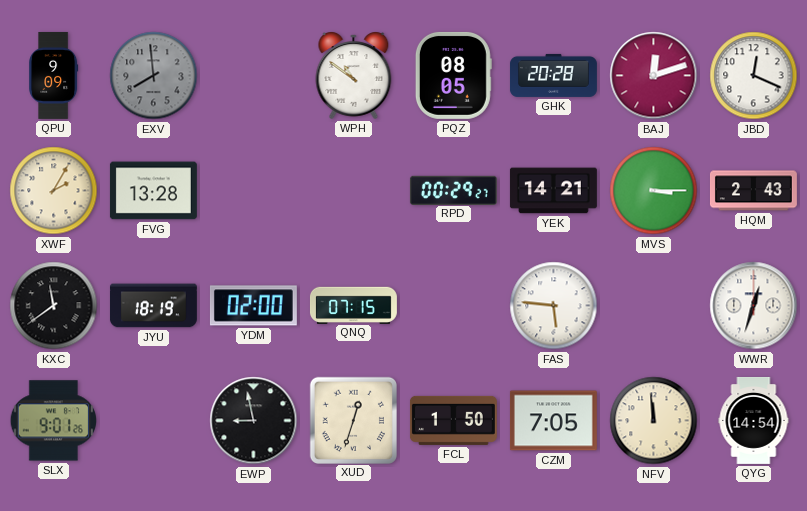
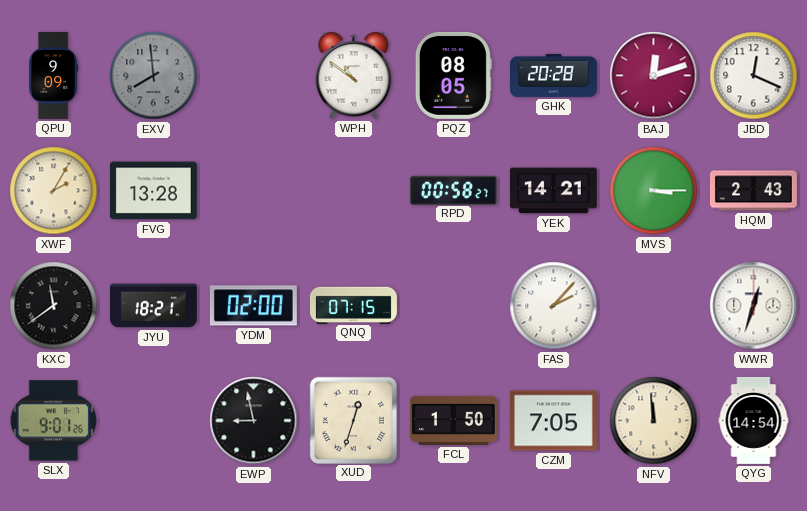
RPD: 00:29 -> 00:58
JYU: 18:19 -> 18:21
FAS: 5:46 -> 2:07
